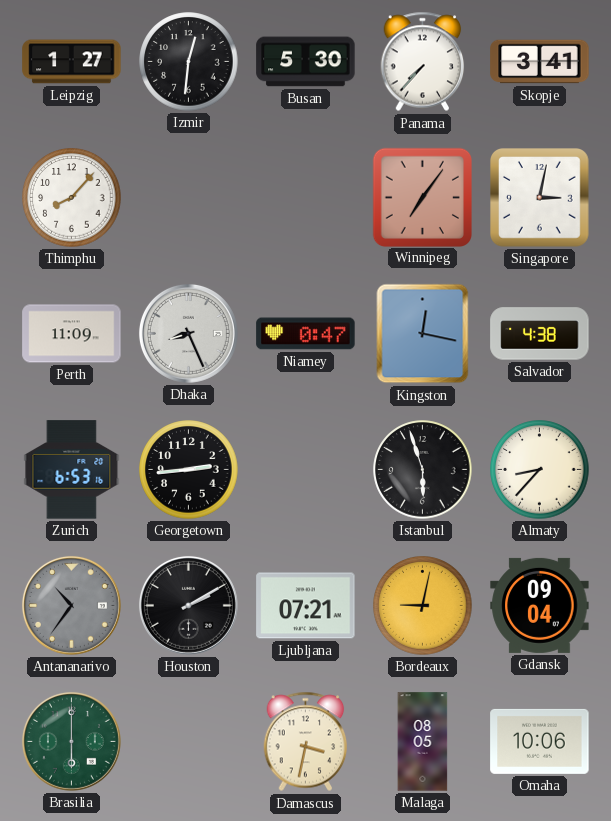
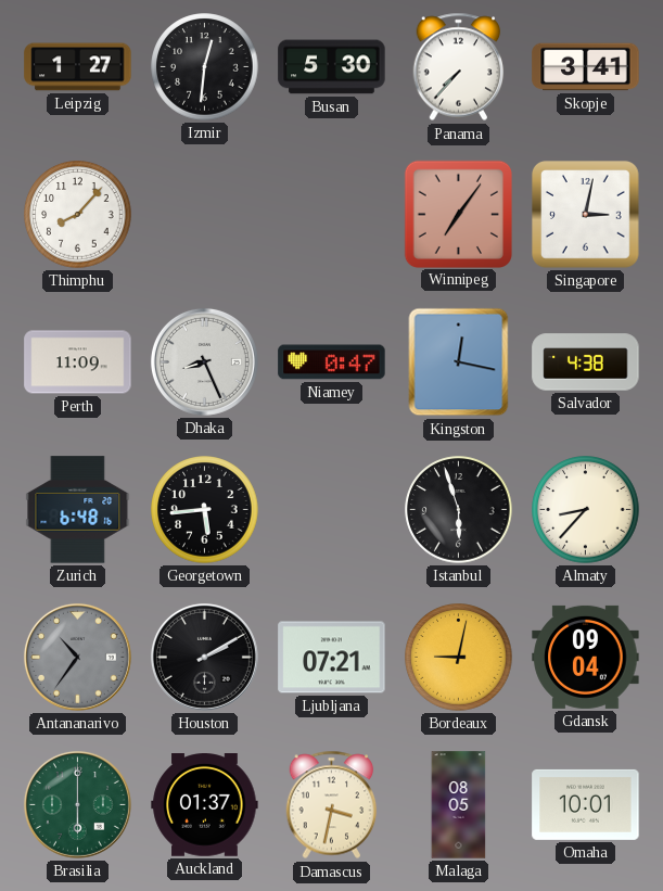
Zurich: 6:53 -> 6:48
Georgetown: 2:44 -> 5:44
Auckland: none -> 01:37
Omaha: 10:06 -> 10:01
